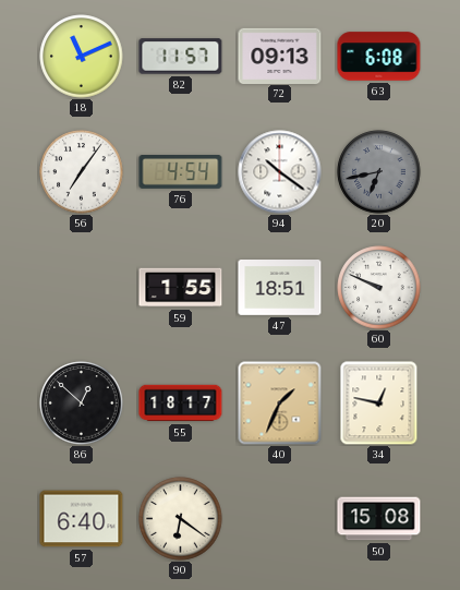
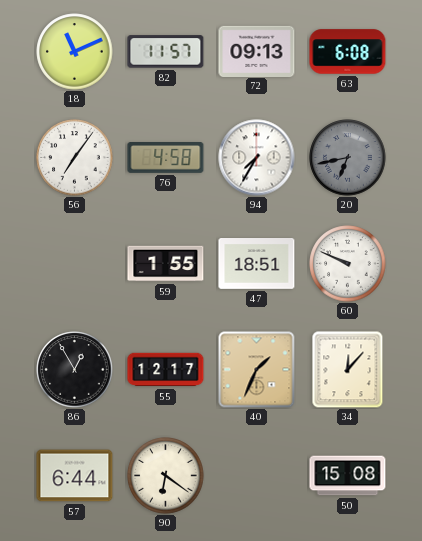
76: 4:54 -> 4:58
94: 10:21 -> 7:35
86: 12:52 -> 12:55
55: 18:17 -> 12:17
34: 12:47 -> 12:07
57: 6:40 -> 6:44
